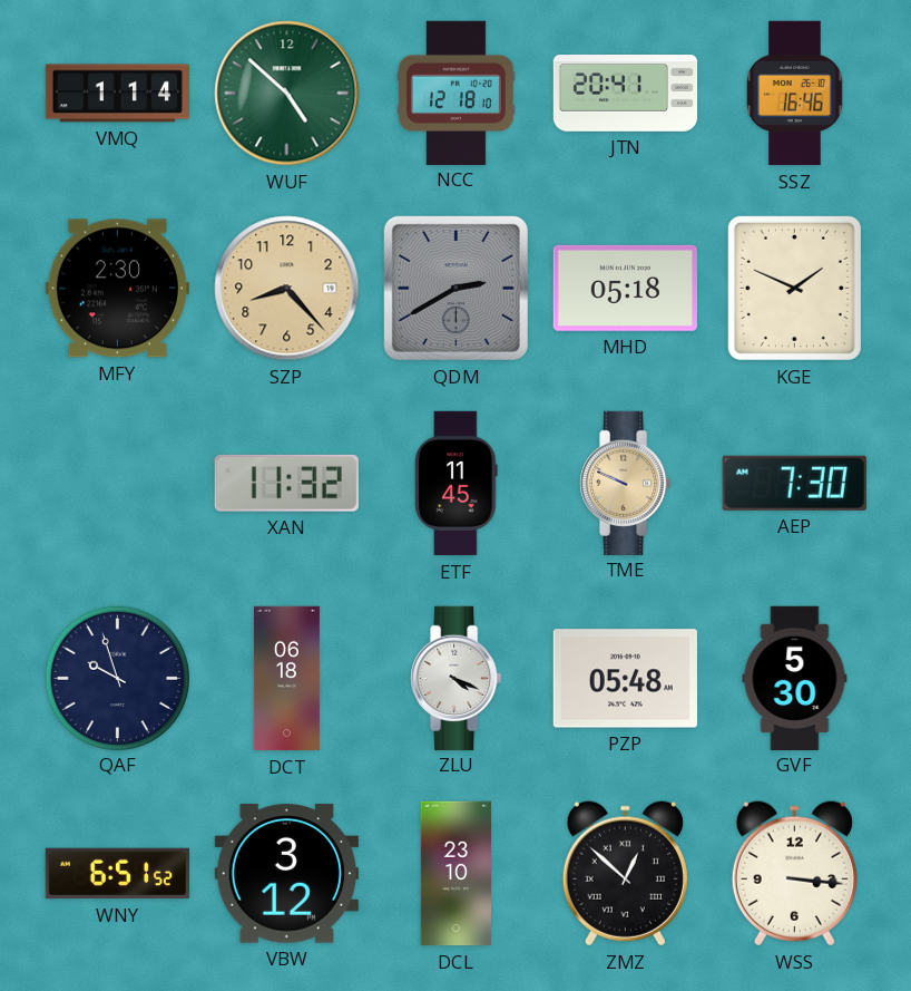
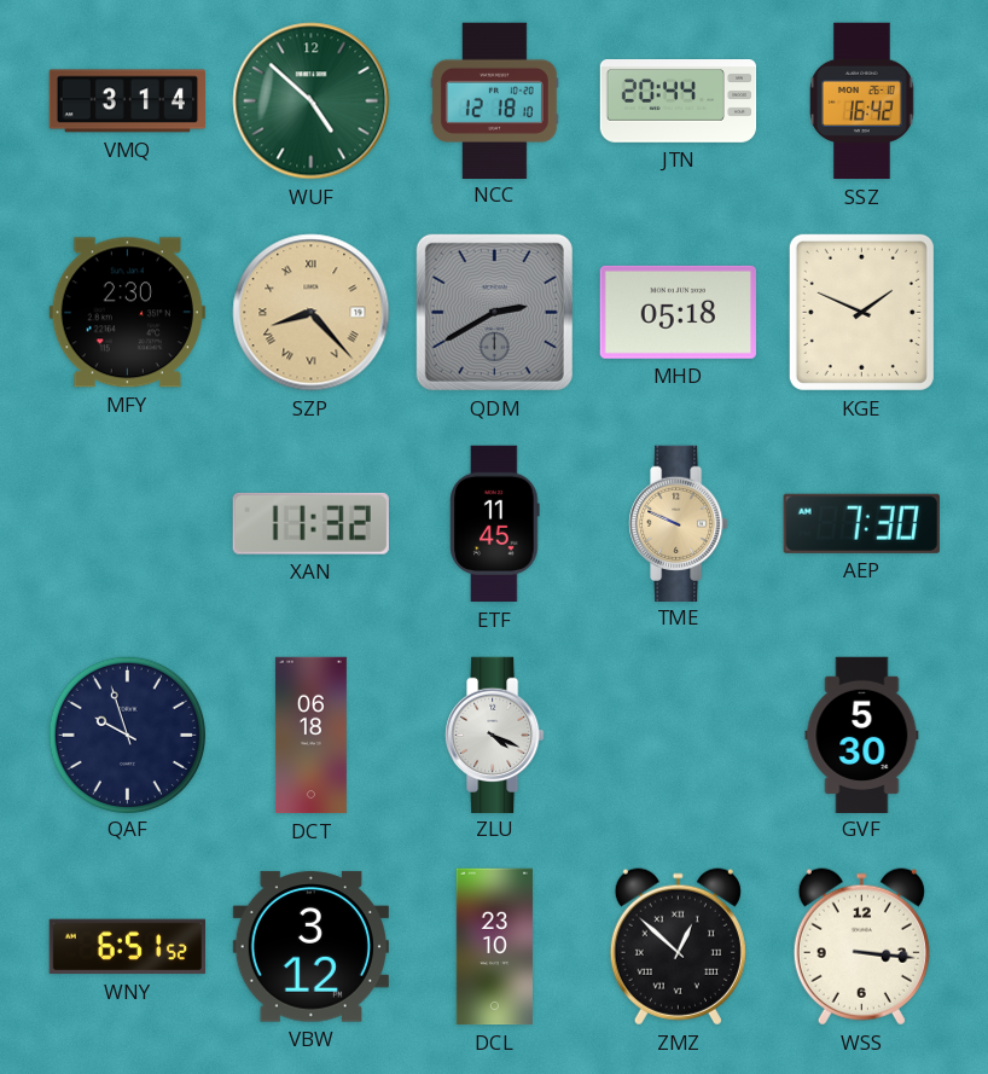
VMQ: 1:14 -> 3:14
JTN: 20:41 -> 20:44
SSZ: 16:46 -> 16:42
SZP numerals: Arabic -> Roman
PZP: 05:48 -> none
